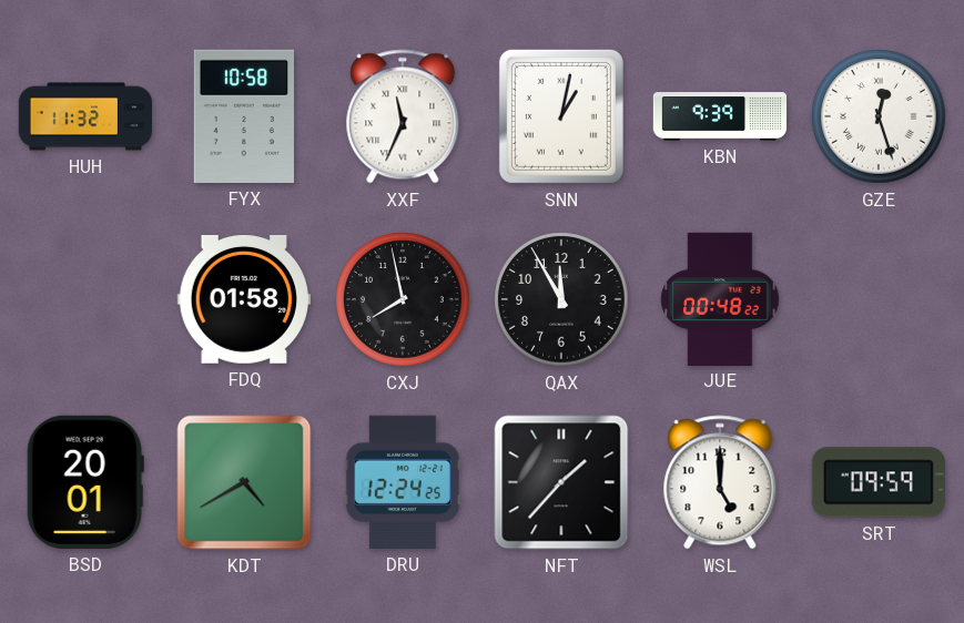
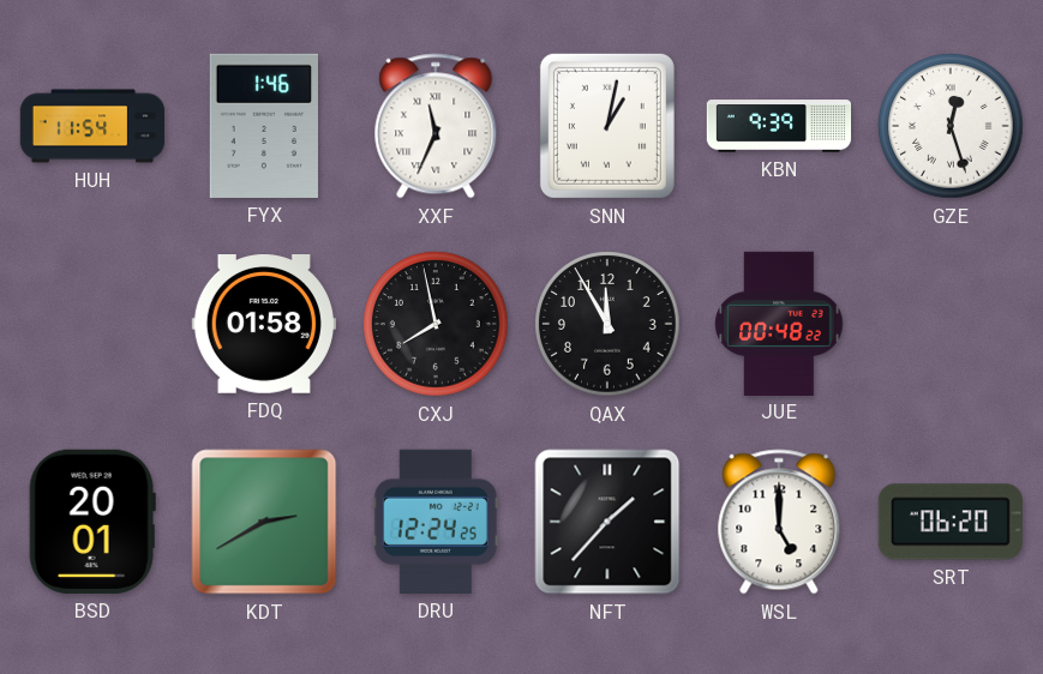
HUH: 11:32 -> 11:54
FYX: 10:58 -> 1:46
KDT: 4:40 -> 2:40
SRT: 09:59 -> 06:20
